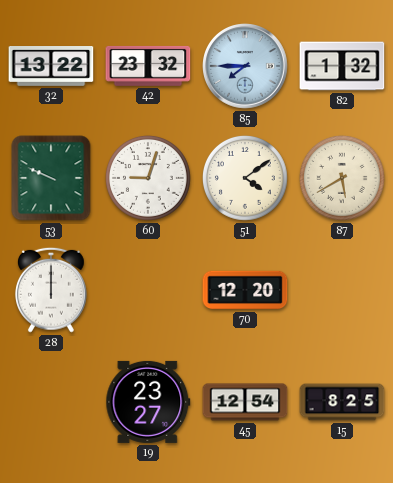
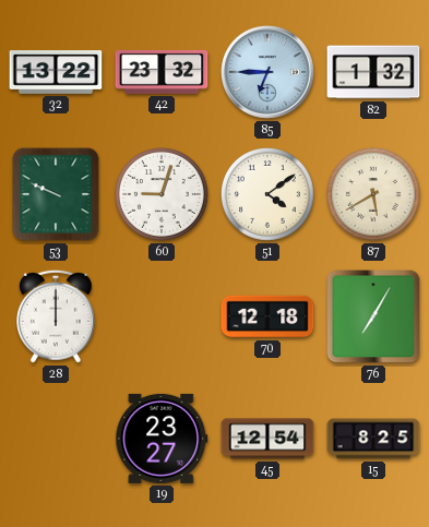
85: 7:45 -> 6:45
70: 12:20 -> 12:18
76: none -> 7:05
